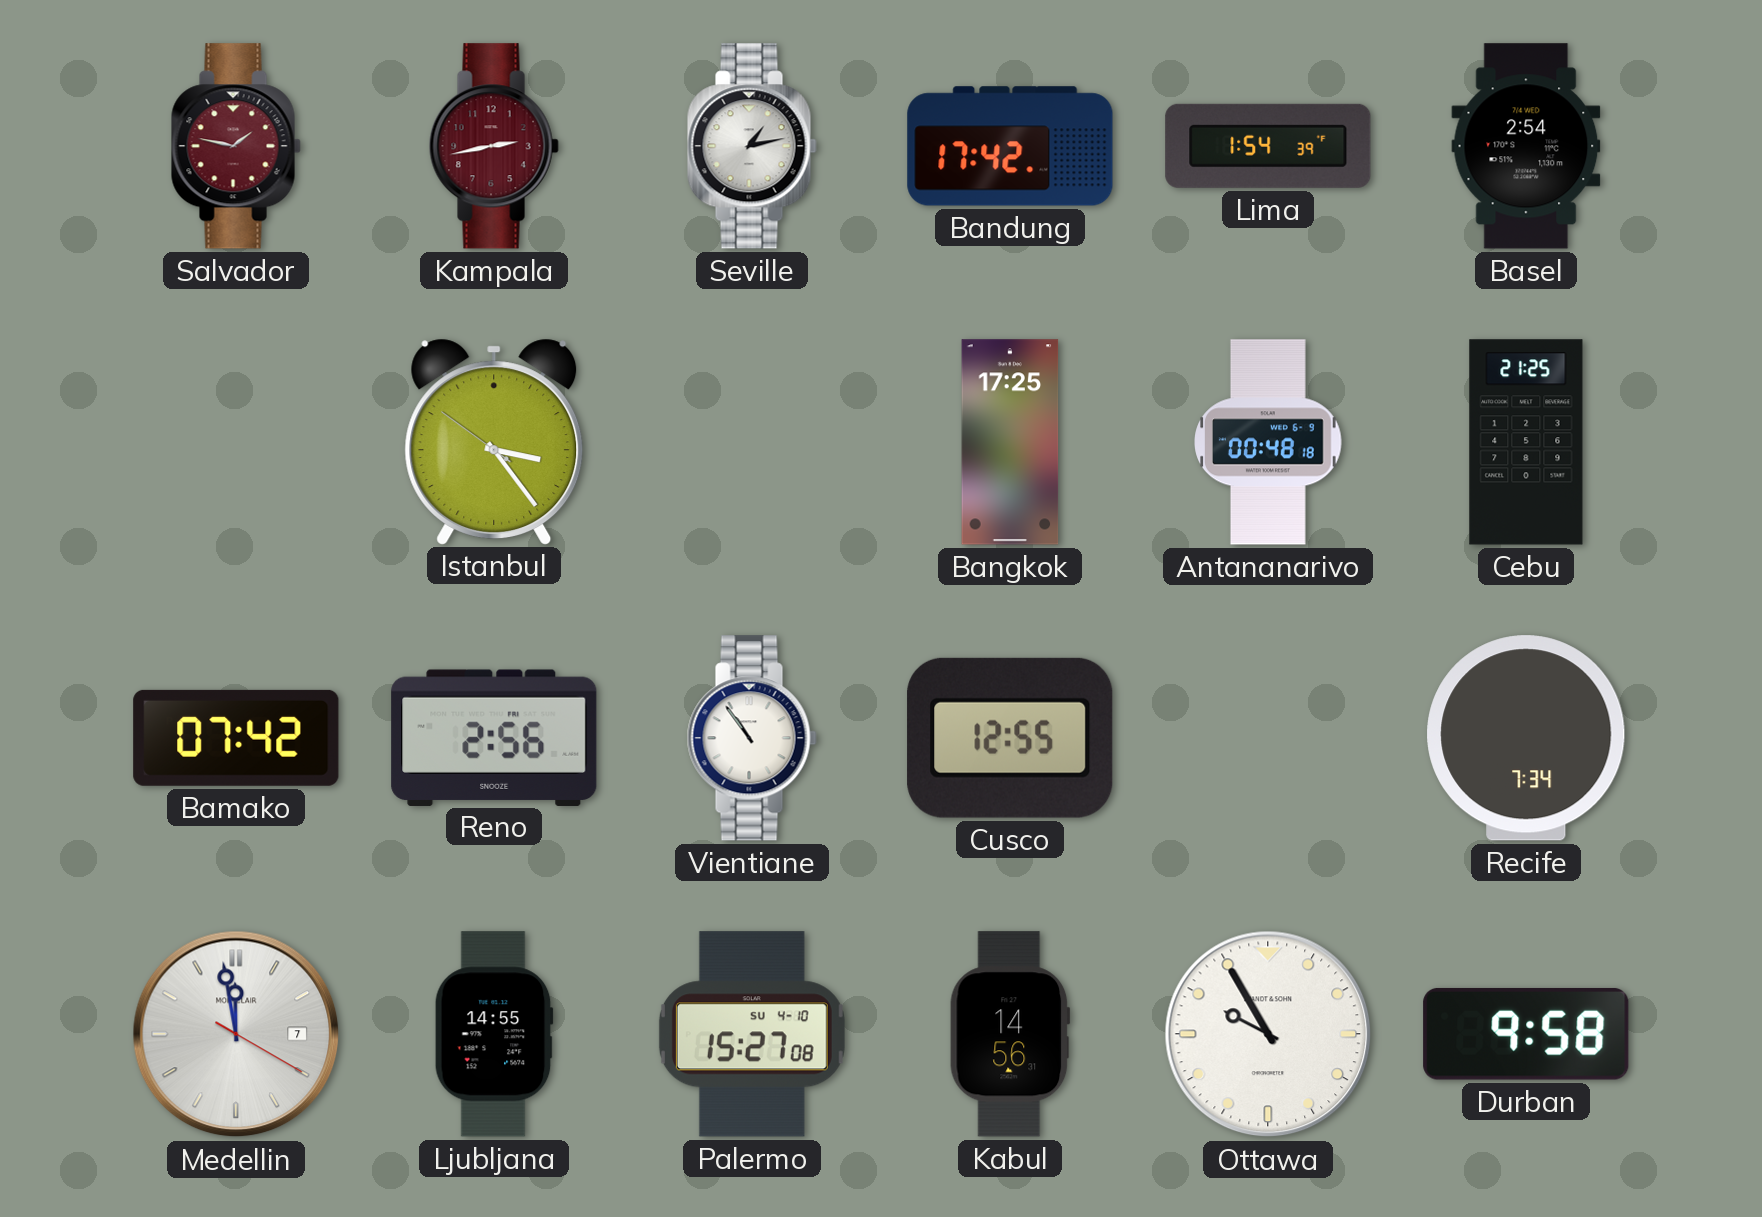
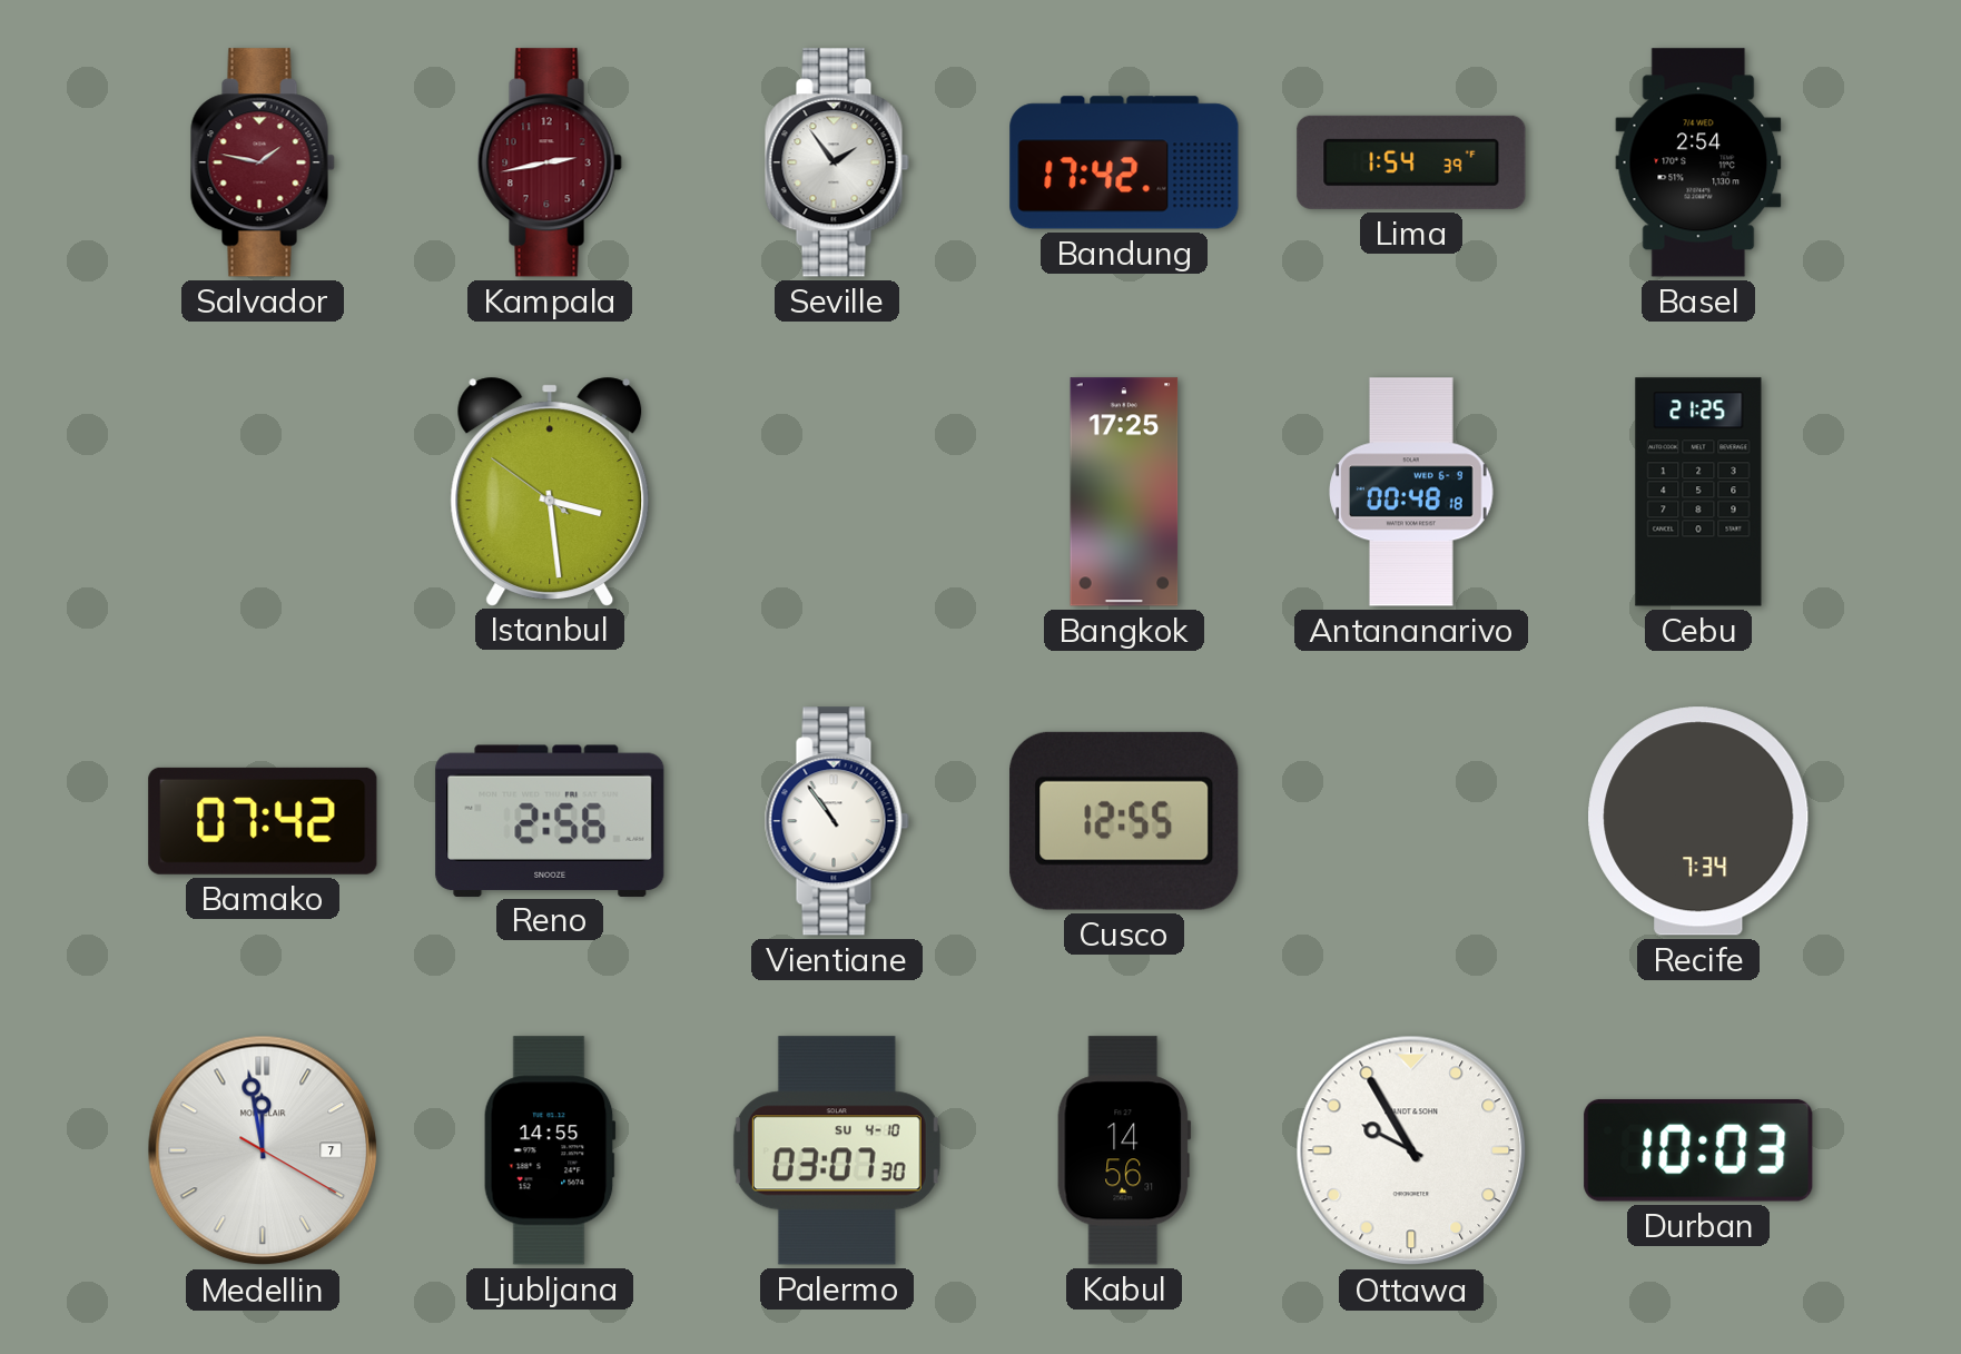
Seville: 1:13 -> 1:54
Istanbul: 3:23 -> 3:28
Palermo: 15:27 -> 03:07
Durban: 9:58 -> 10:03
